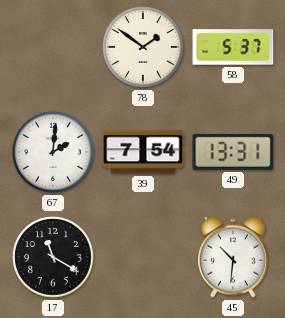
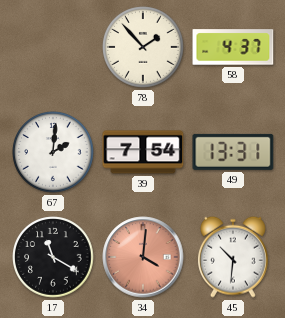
78: 1:51 -> 1:53
58: 5:37 -> 4:37
34: none -> 4:01
